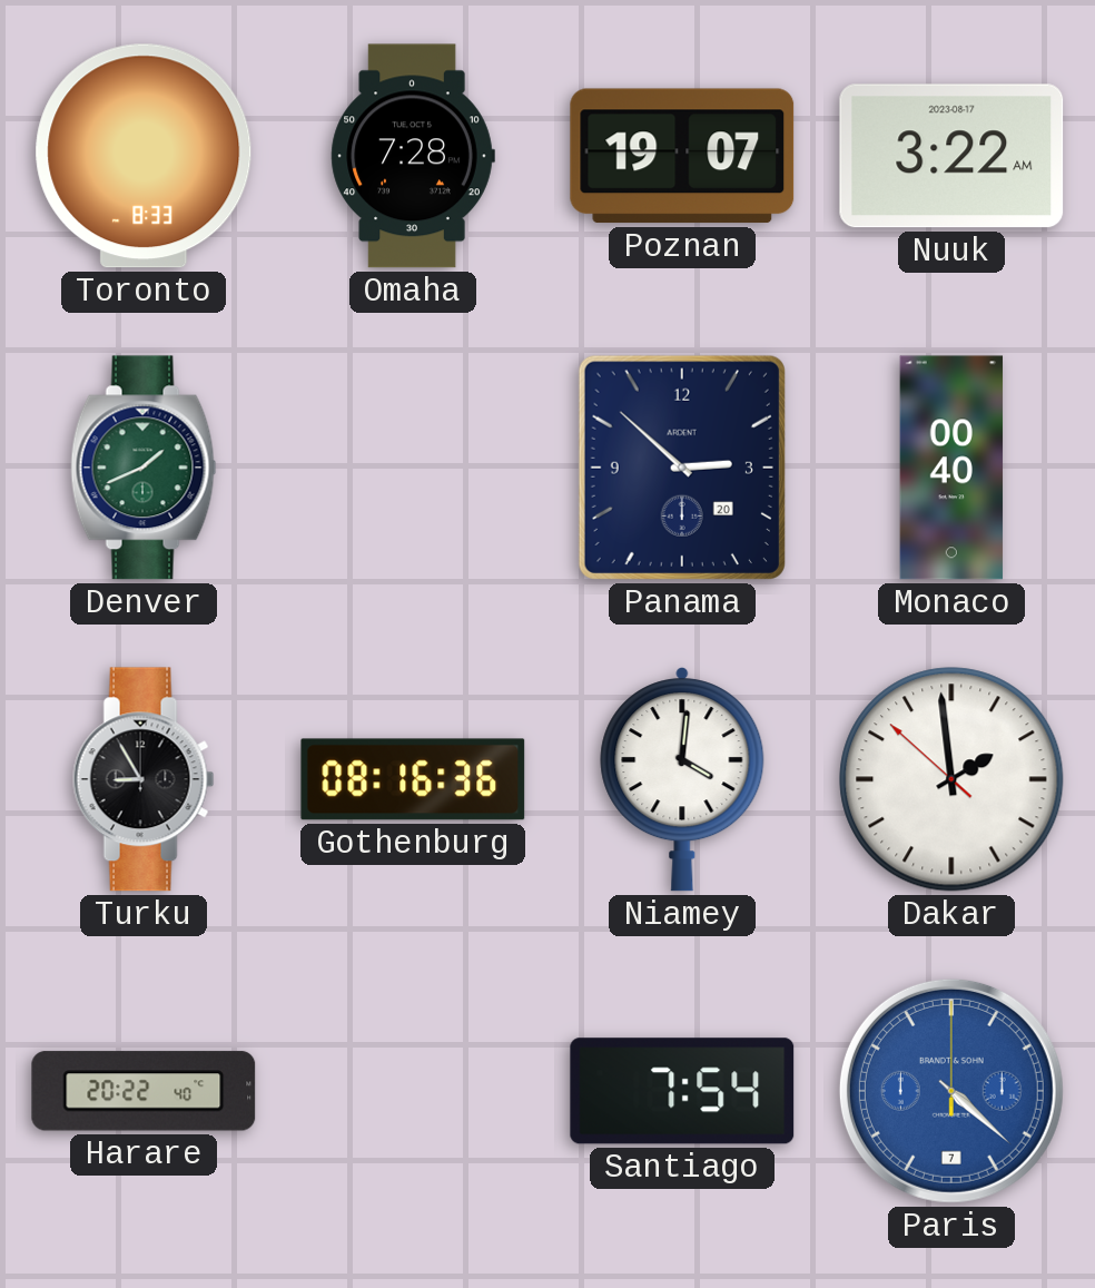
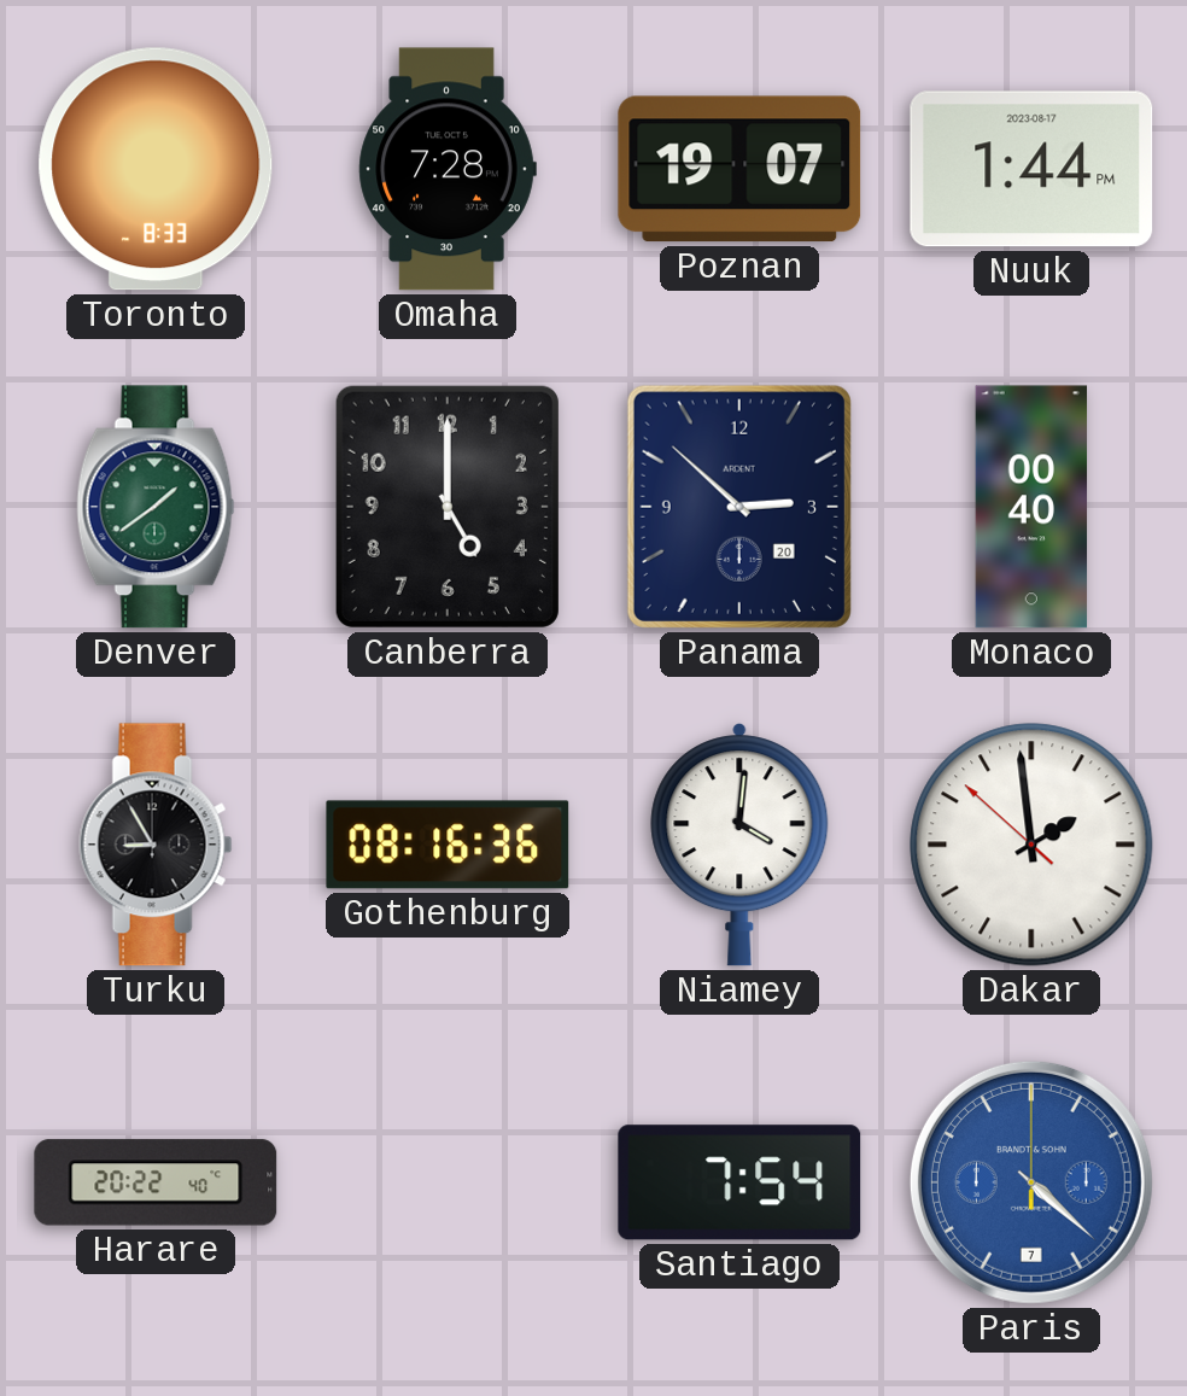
Nuuk: 3:22 -> 1:44
Denver: 1:41 -> 1:39
Canberra: none -> 5:00
